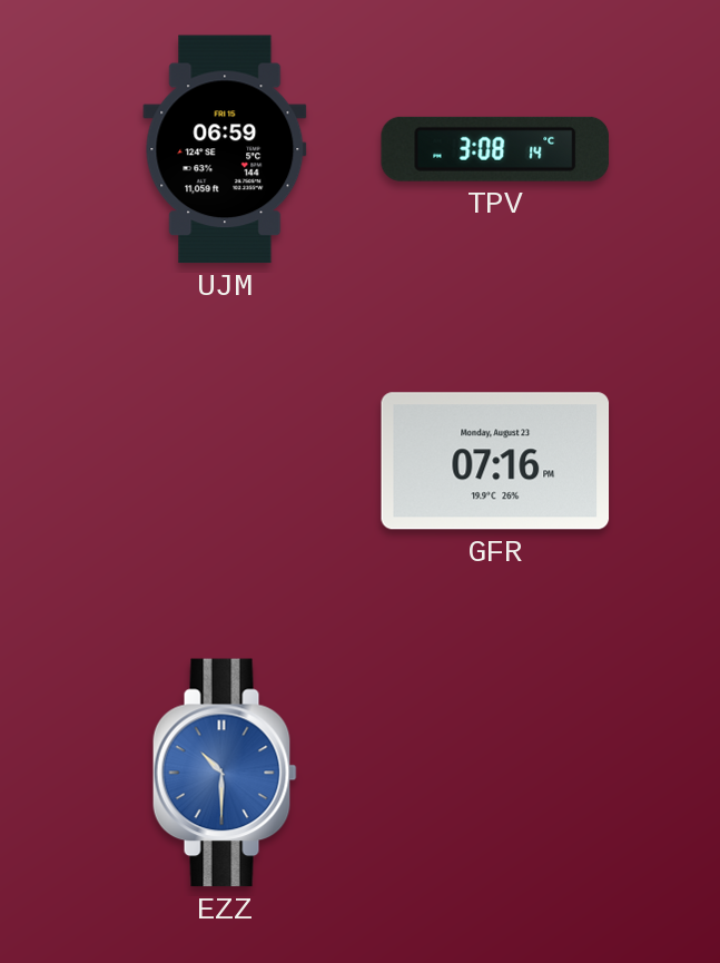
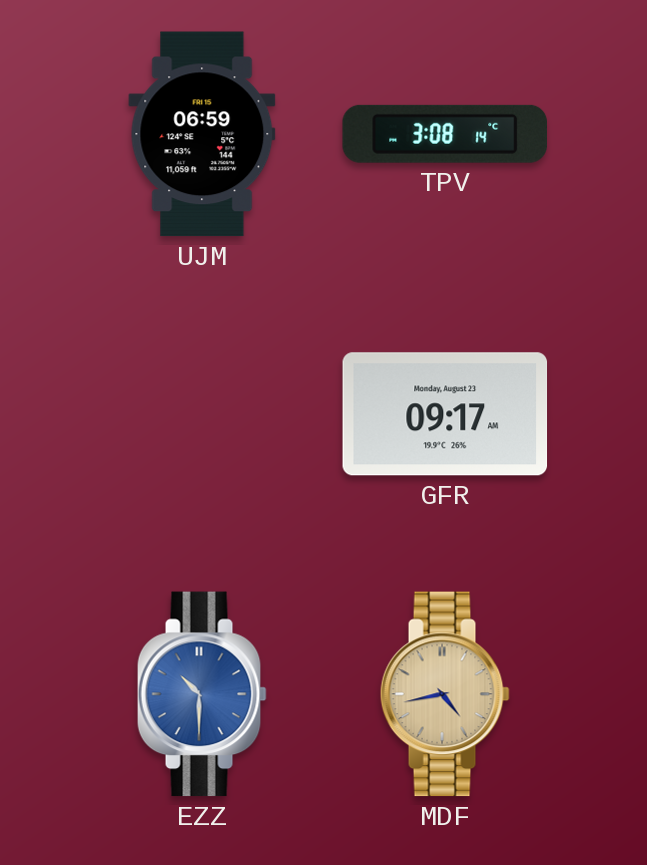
GFR: 07:16 -> 09:17
MDF: none -> 4:43
